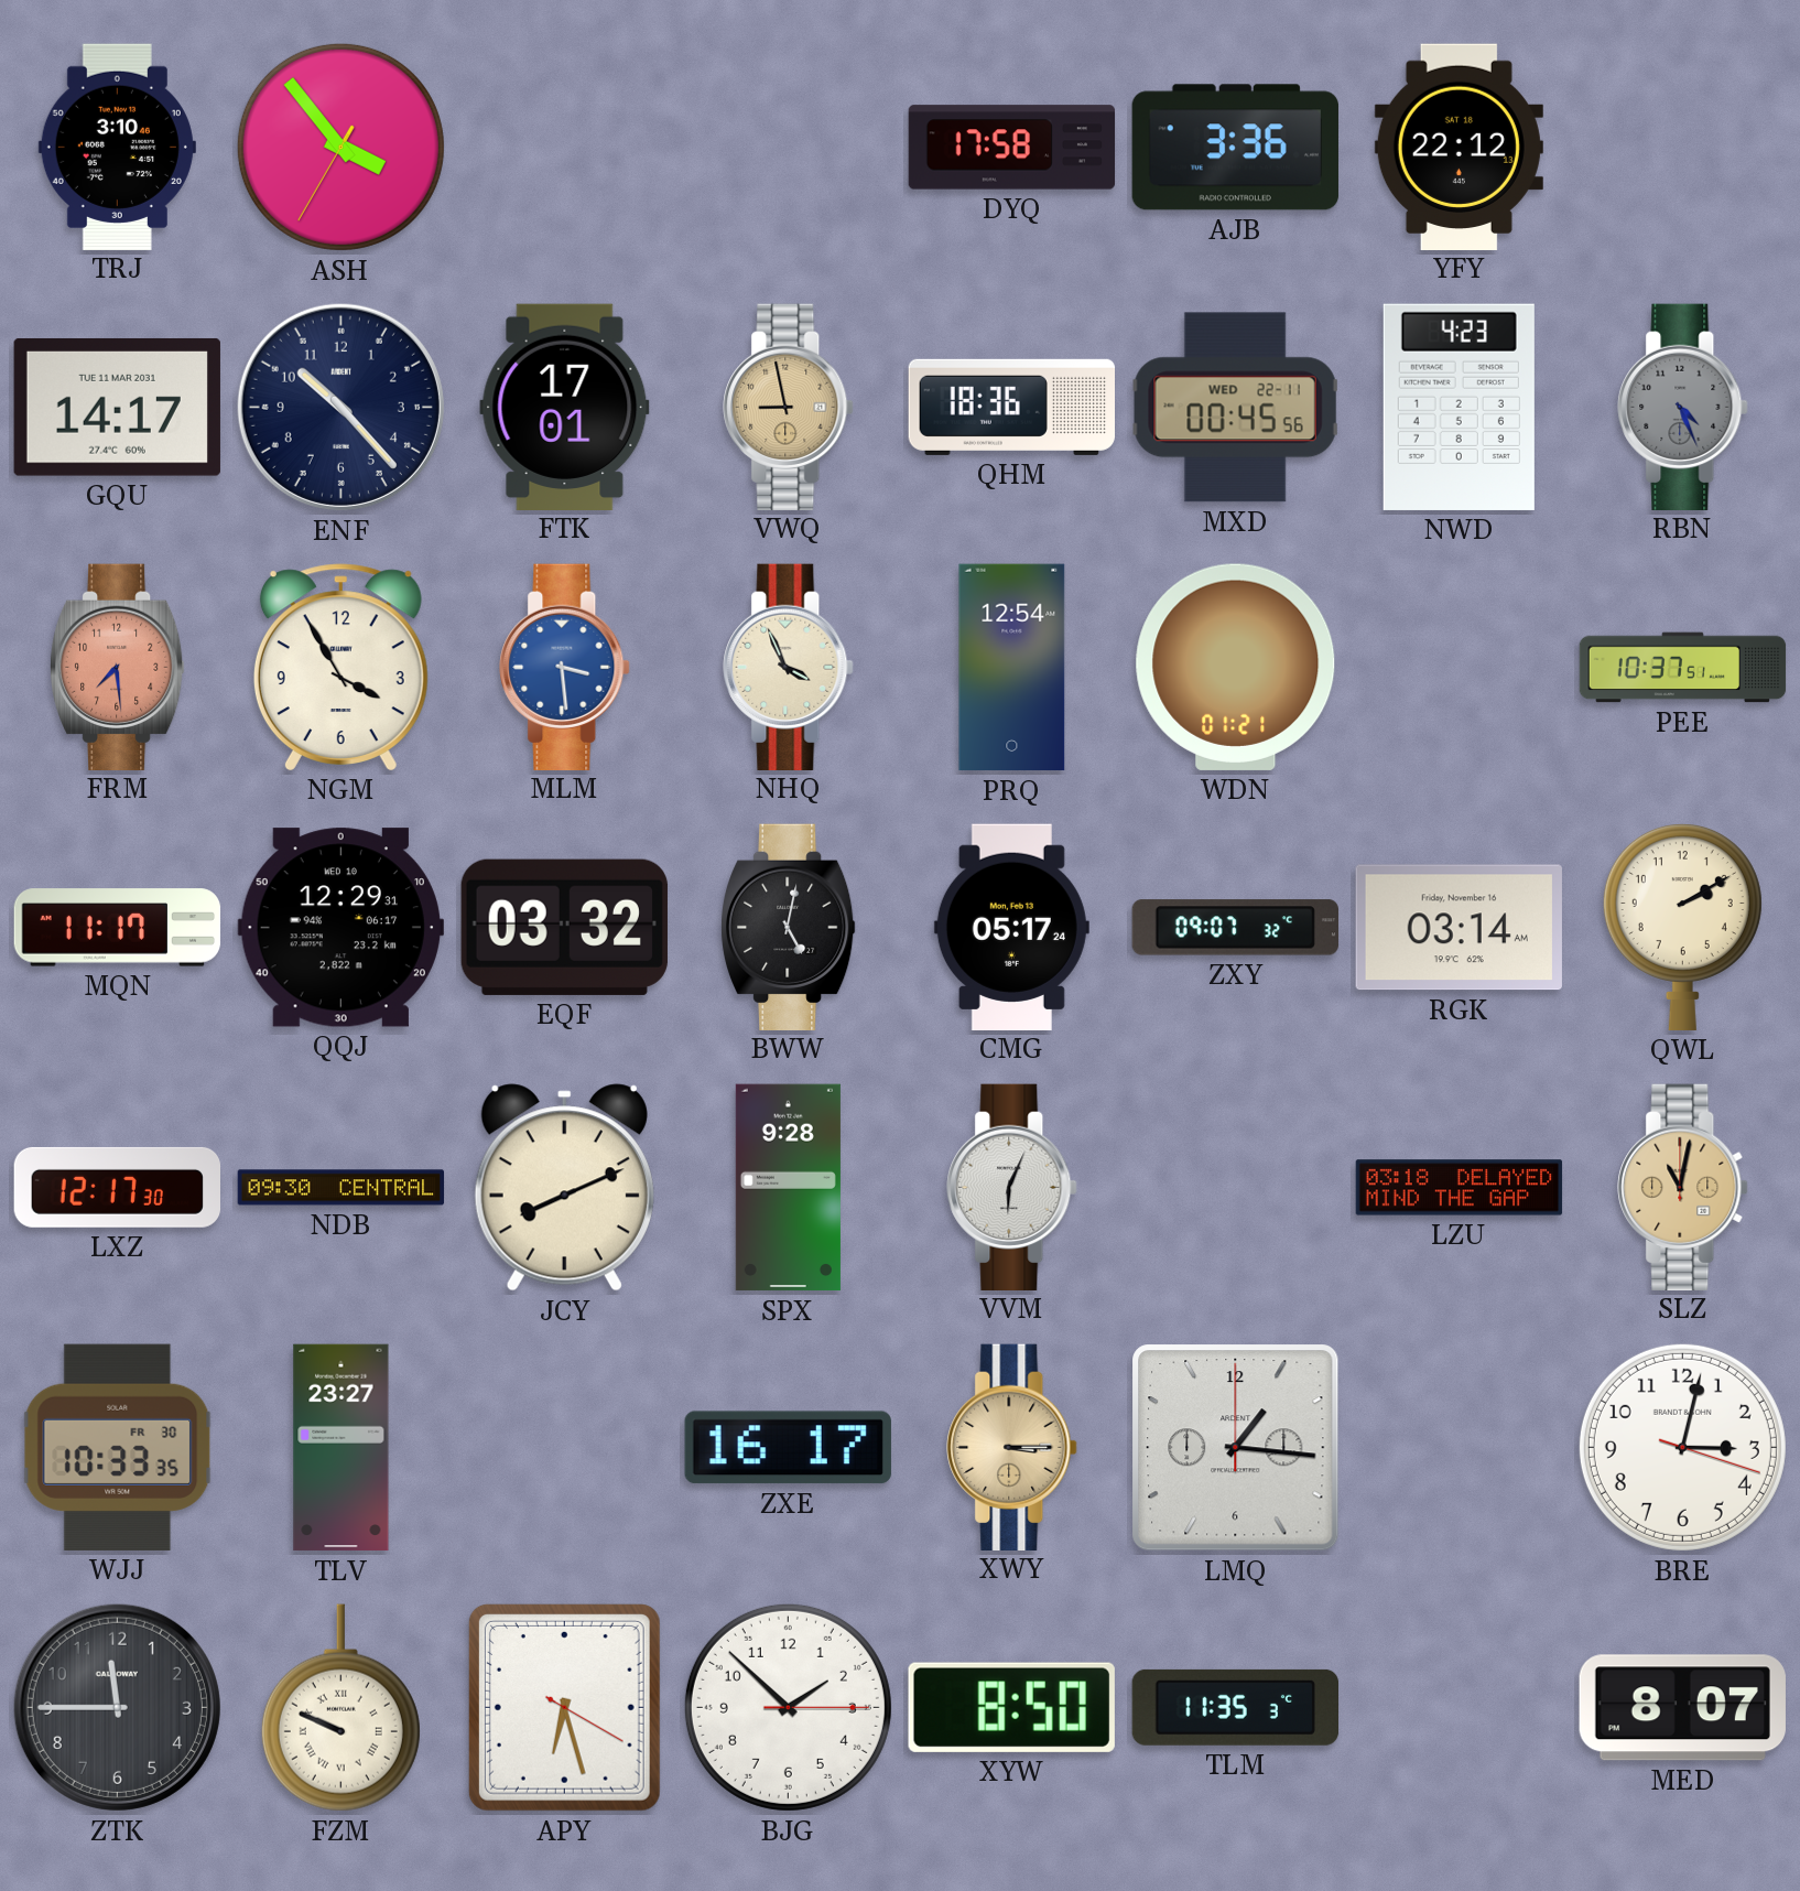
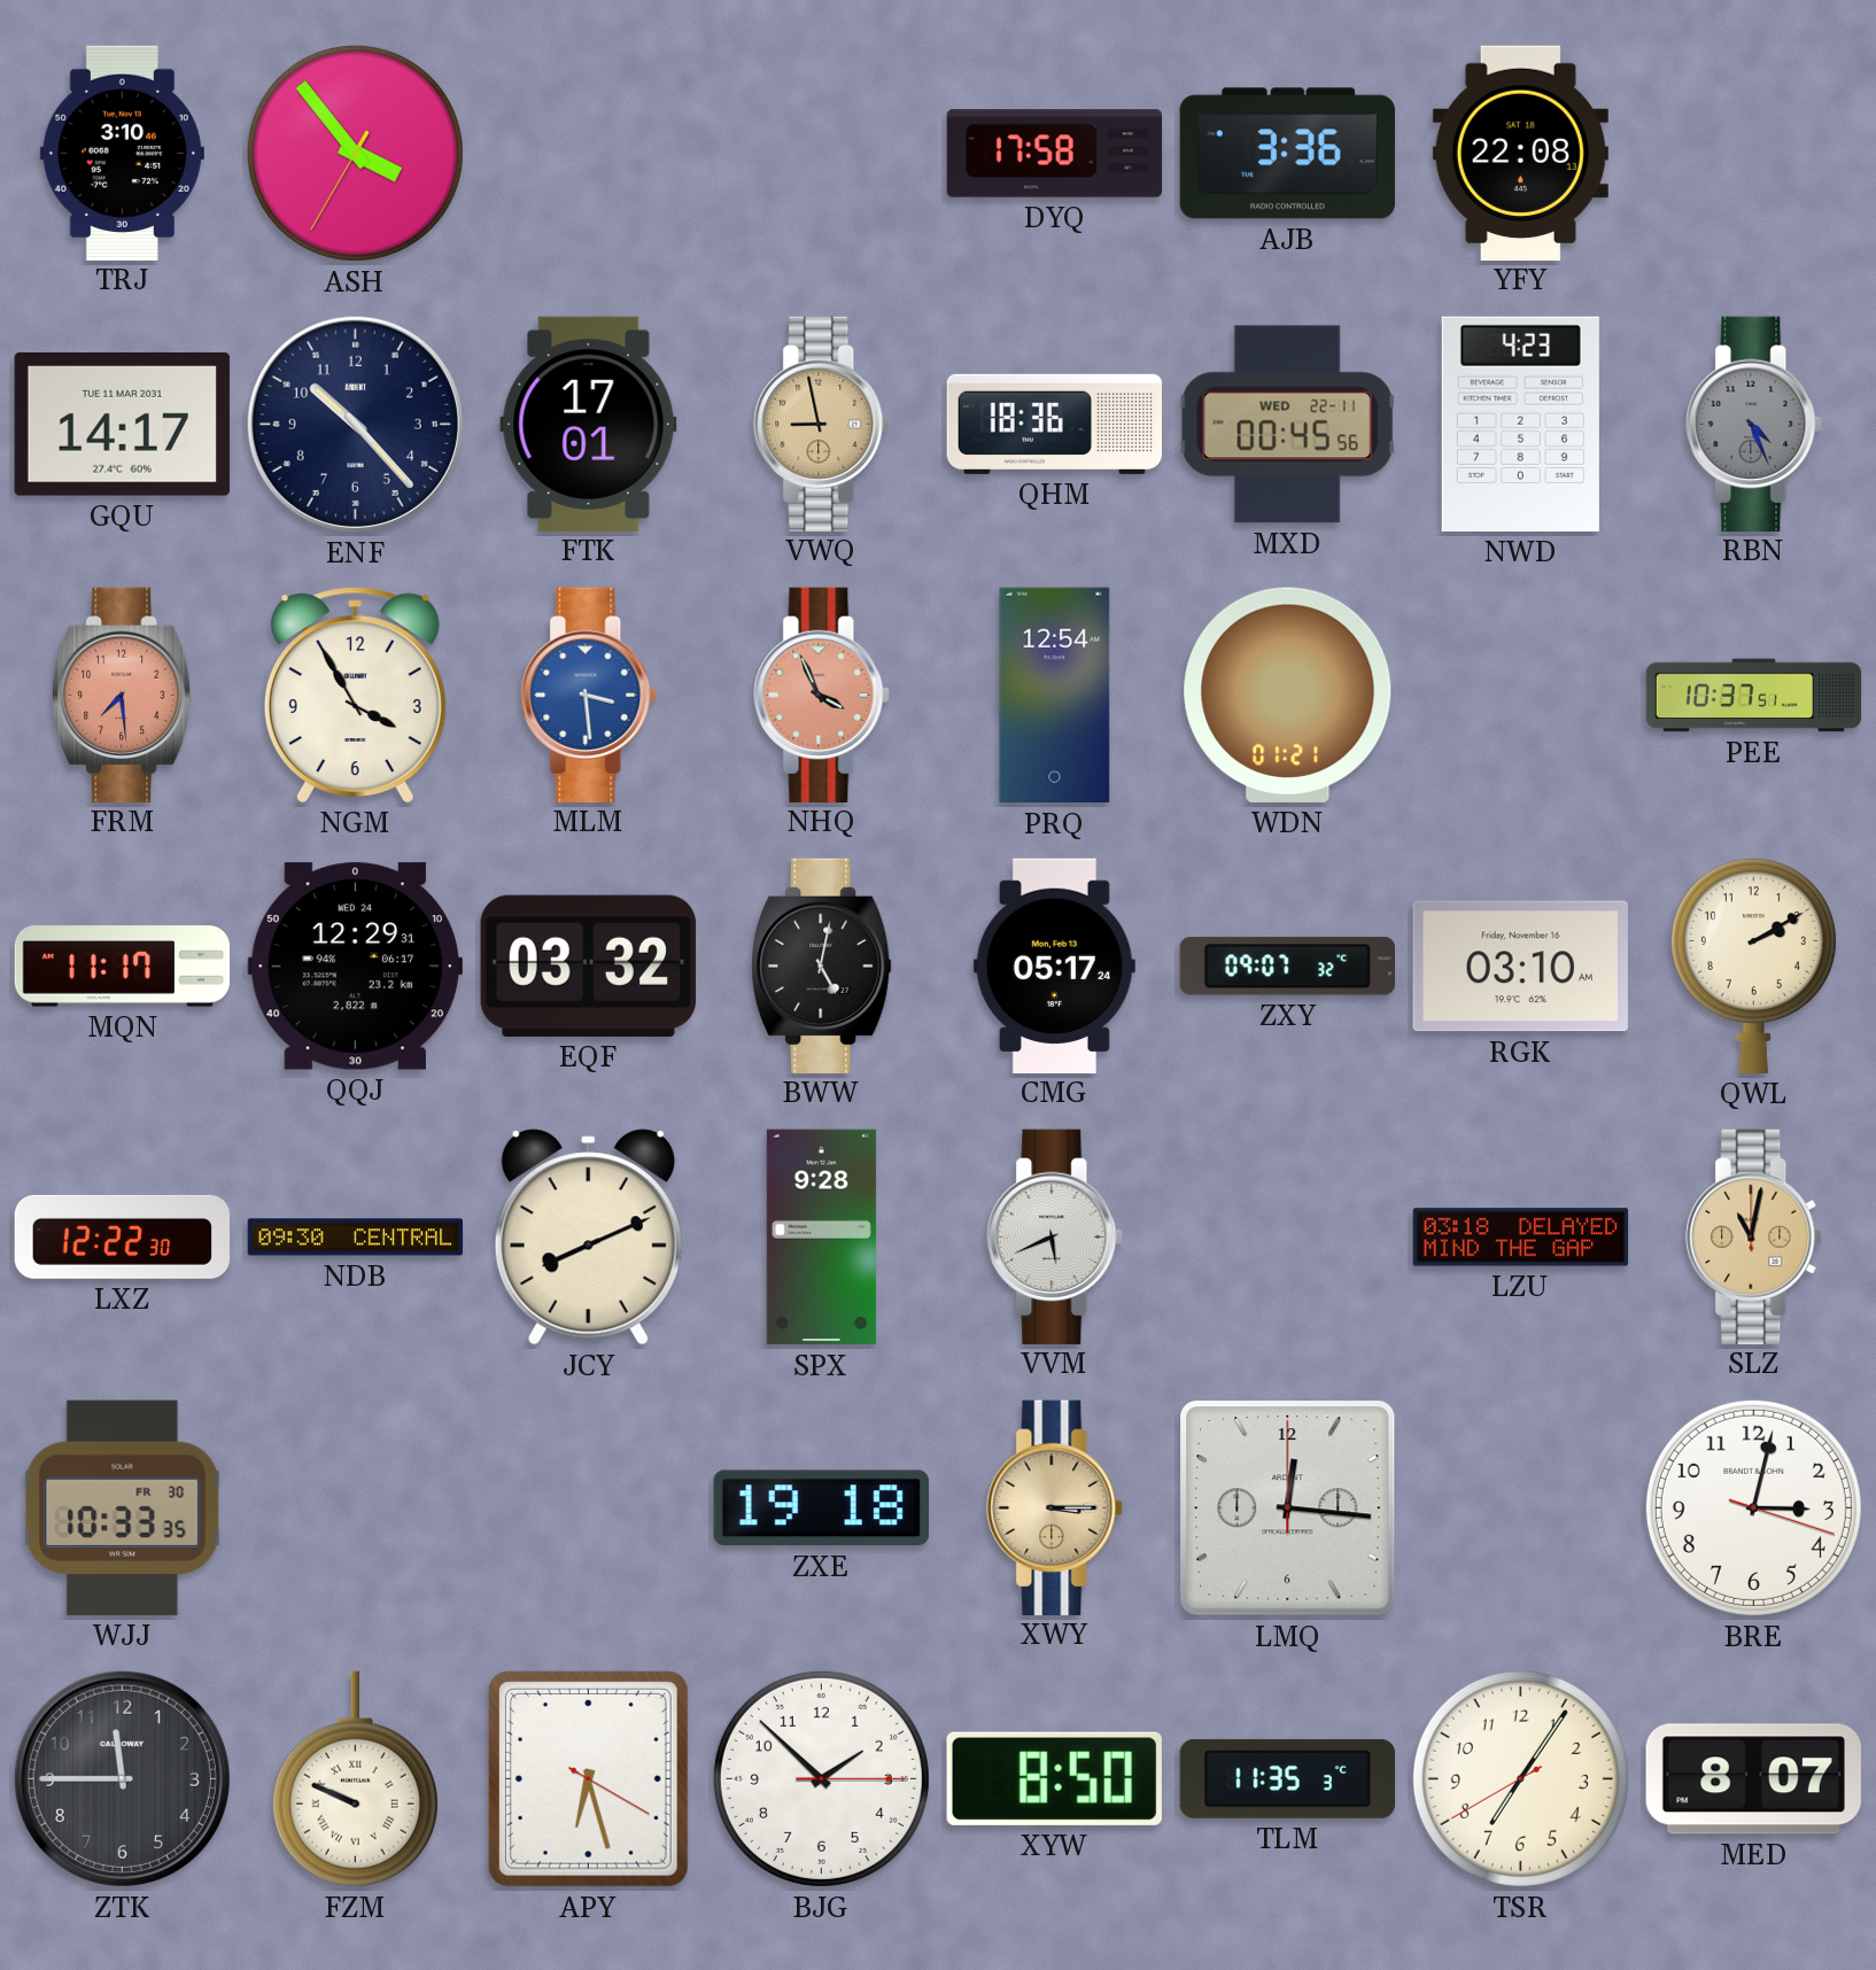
YFY: 22:12 -> 22:08
NHQ dial: cream -> salmon
QQJ date: WED 10 -> WED 24
RGK: 03:14 -> 03:10
LXZ: 12:17 -> 12:22
VVM: 6:04 -> 5:41
TLV: 23:27 -> none
ZXE: 16:17 -> 19:18
LMQ: 1:16 -> 12:16
TSR: none -> 7:05
